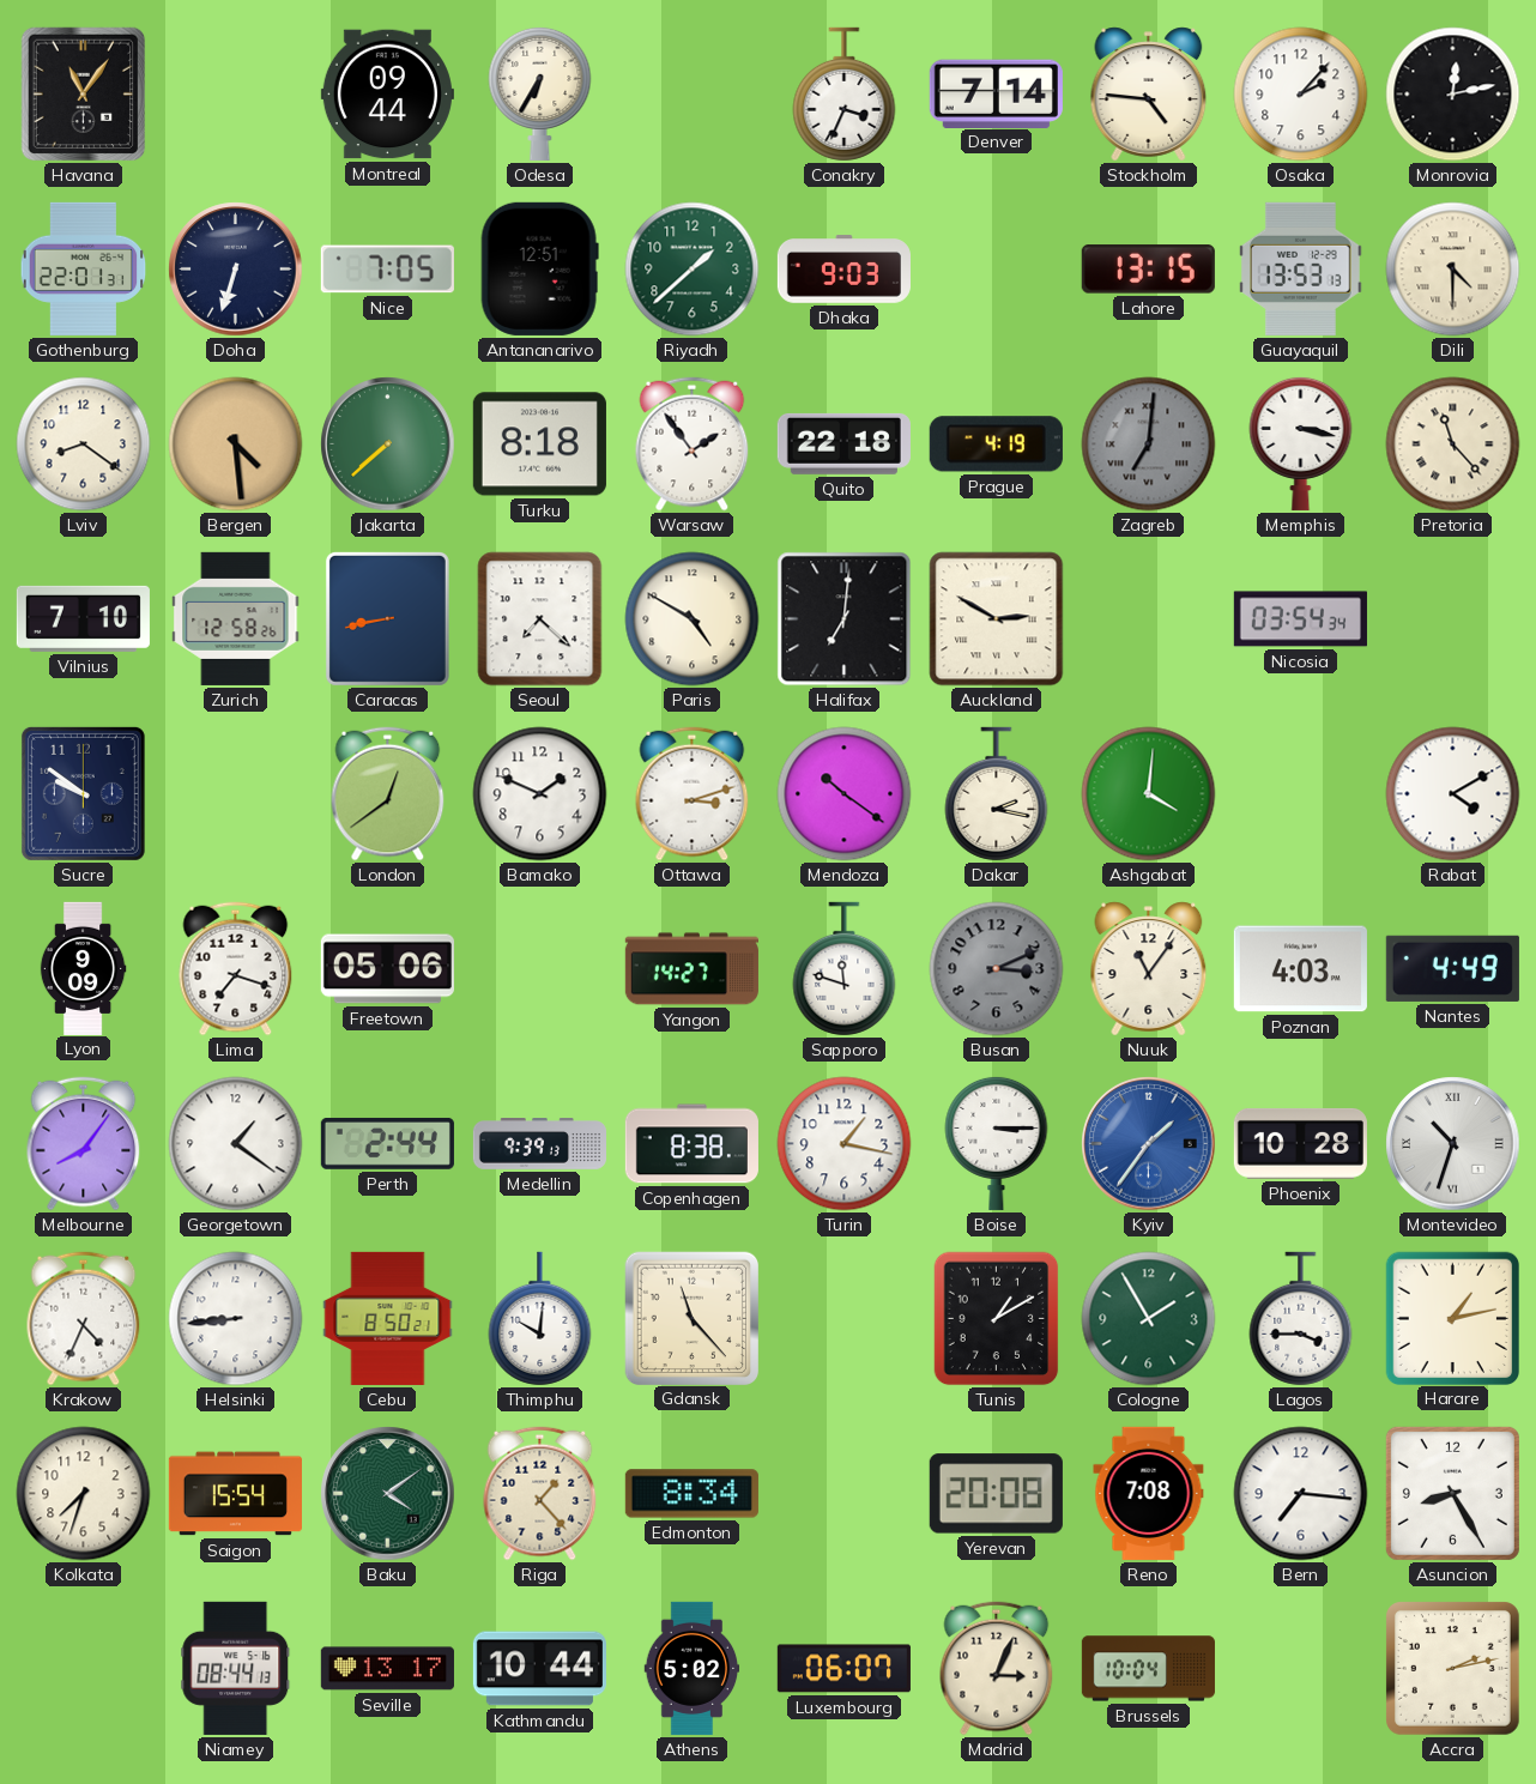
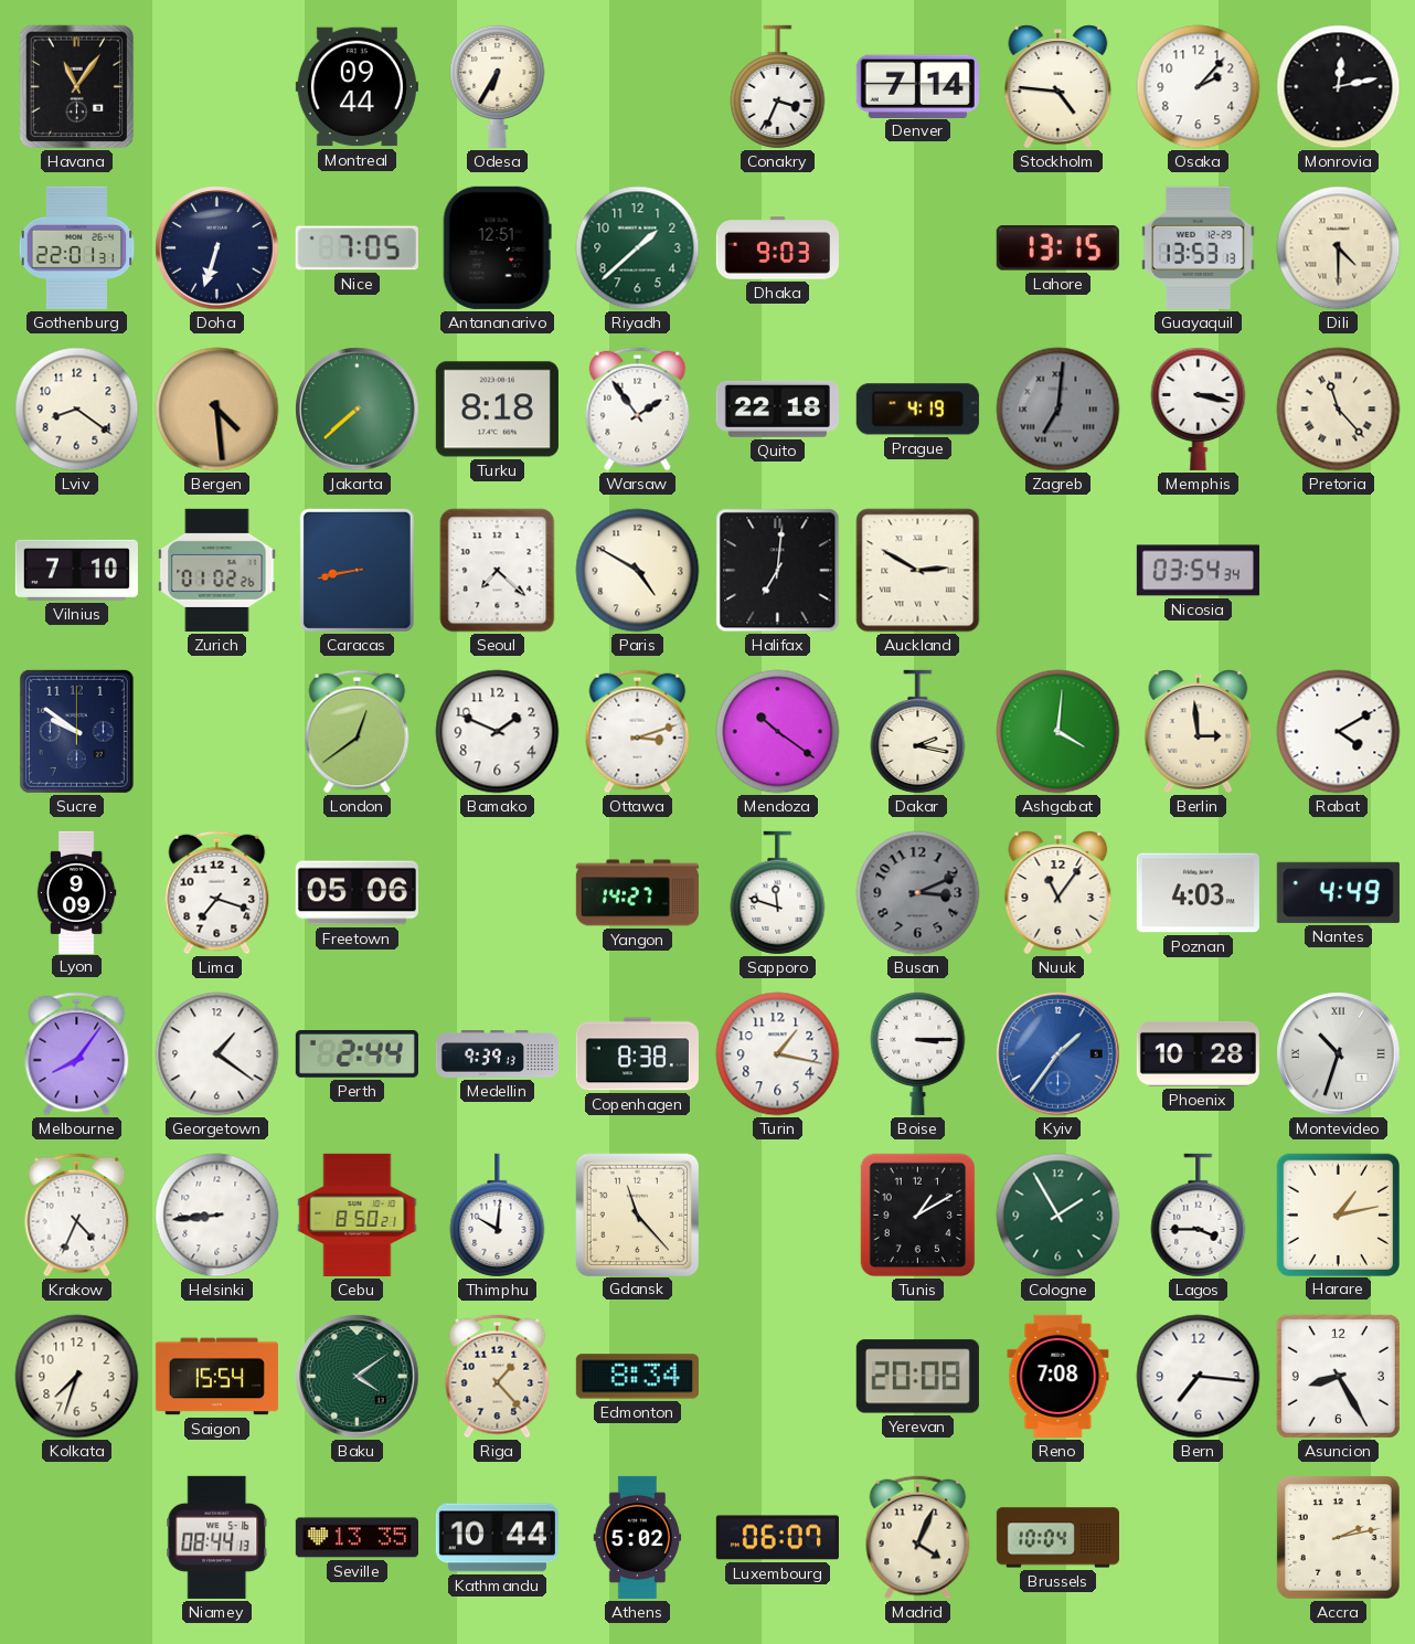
Zurich: 12:58 -> 01:02
Berlin: none -> 2:59
Seville: 13:17 -> 13:35
Madrid: 3:04 -> 4:04
